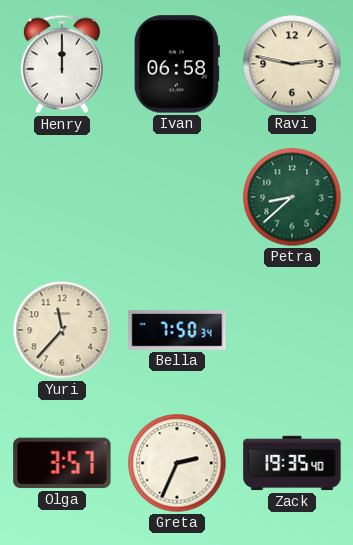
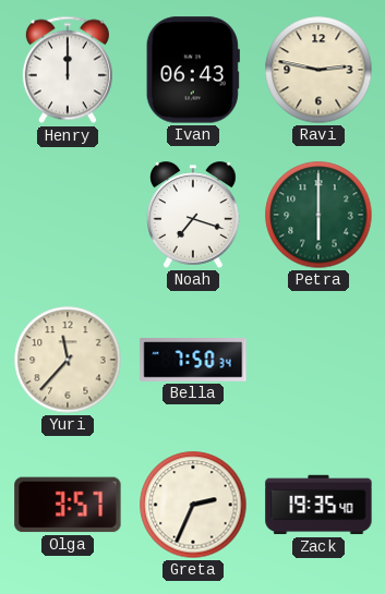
Ivan: 06:58 -> 06:43
Noah: none -> 7:18
Petra: 8:38 -> 6:00
